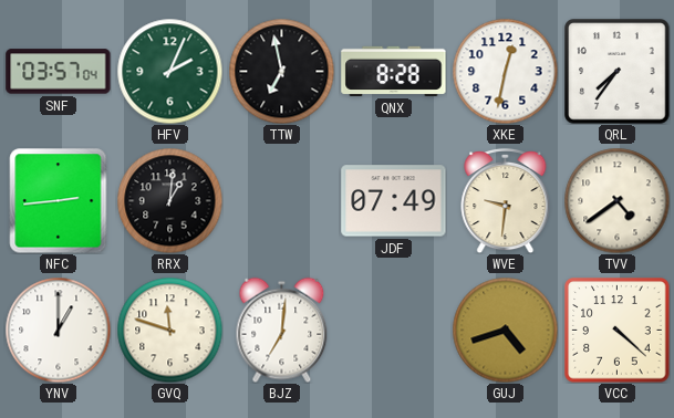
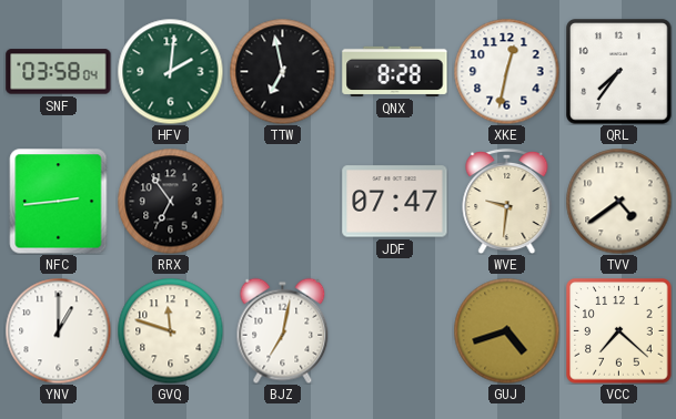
SNF: 03:57 -> 03:58
HFV: 2:04 -> 2:01
RRX: 1:01 -> 6:54
JDF: 07:49 -> 07:47
BJZ: 7:01 -> 7:02
VCC: 4:22 -> 7:22
